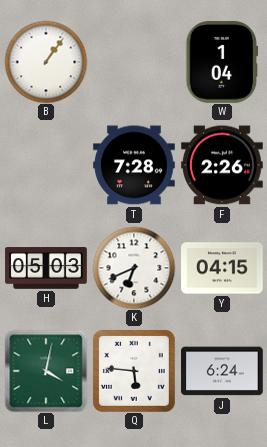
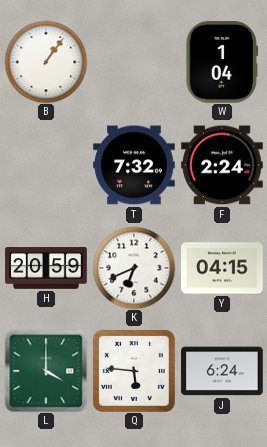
T: 7:28 -> 7:32
F: 2:26 -> 2:24
H: 05:03 -> 20:59
L: 4:02 -> 4:00
